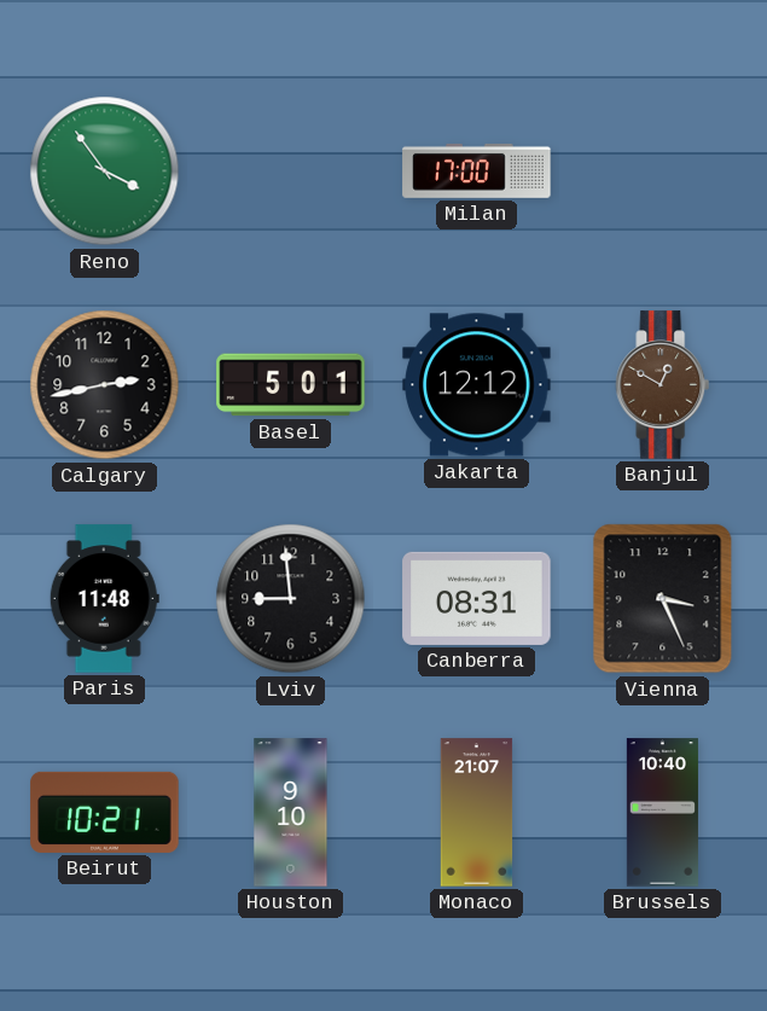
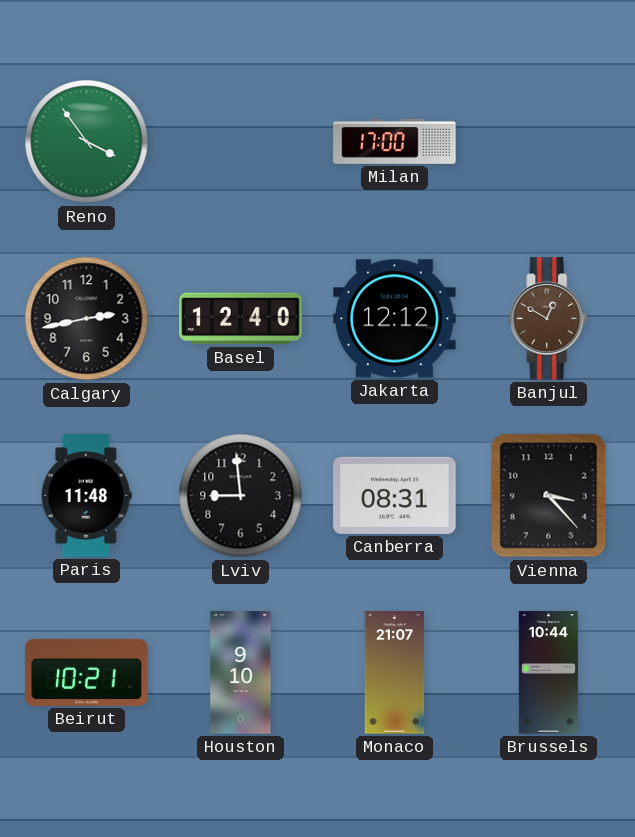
Basel: 5:01 -> 12:40
Vienna: 3:26 -> 3:23
Brussels: 10:40 -> 10:44
